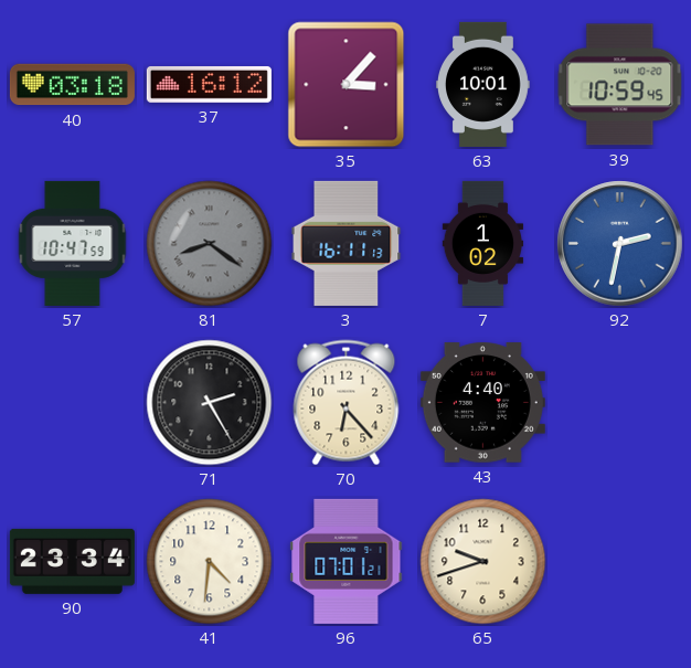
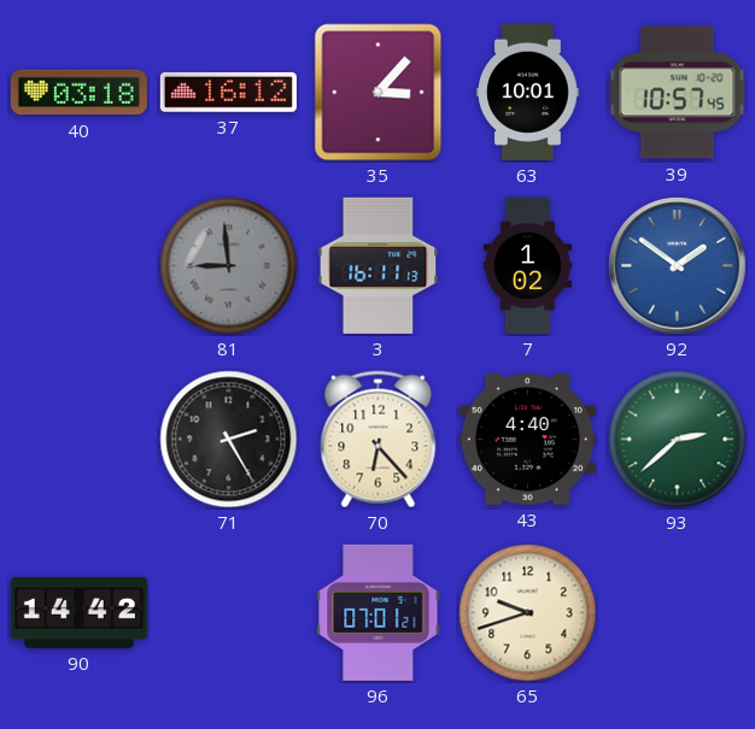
39: 10:59 -> 10:57
57: 10:47 -> none
81: 8:21 -> 8:59
92: 2:32 -> 1:51
93: none -> 2:38
90: 23:34 -> 14:42
41: 4:31 -> none
